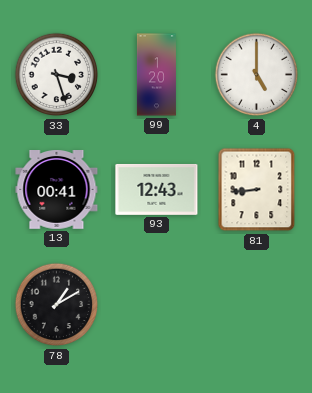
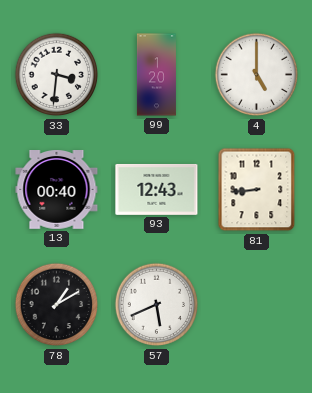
33: 3:27 -> 3:31
13: 00:41 -> 00:40
57: none -> 5:41
